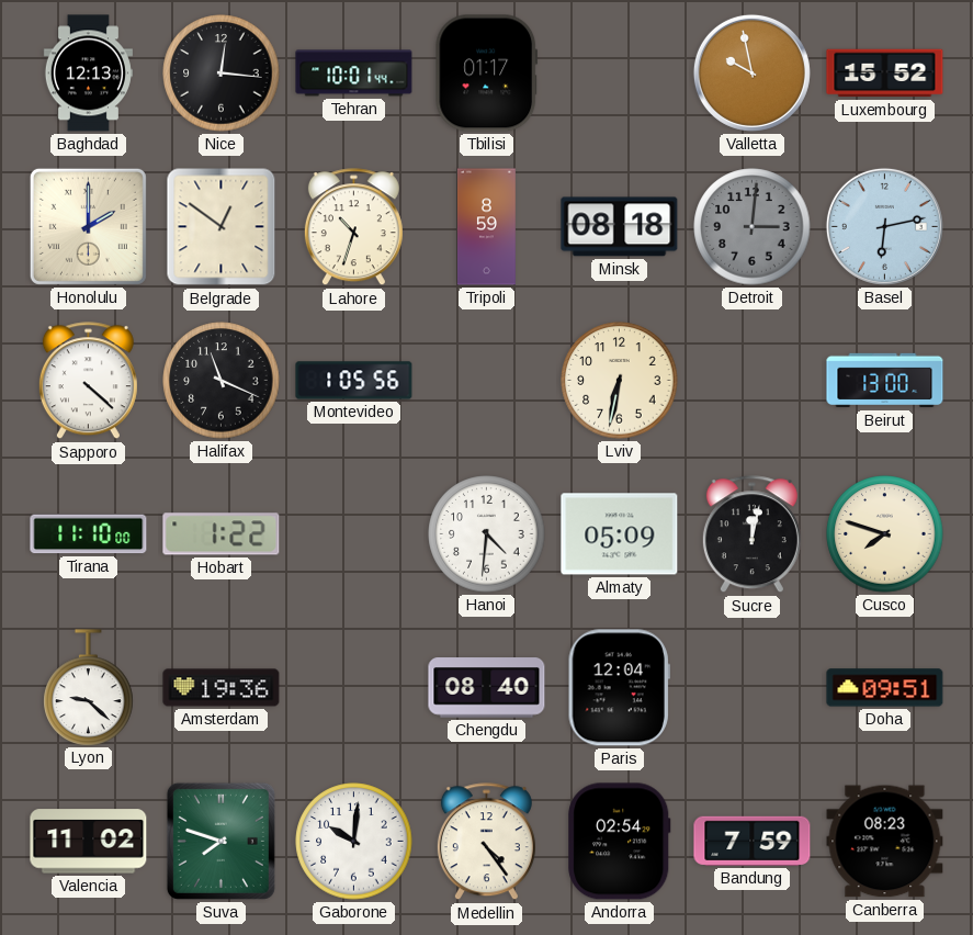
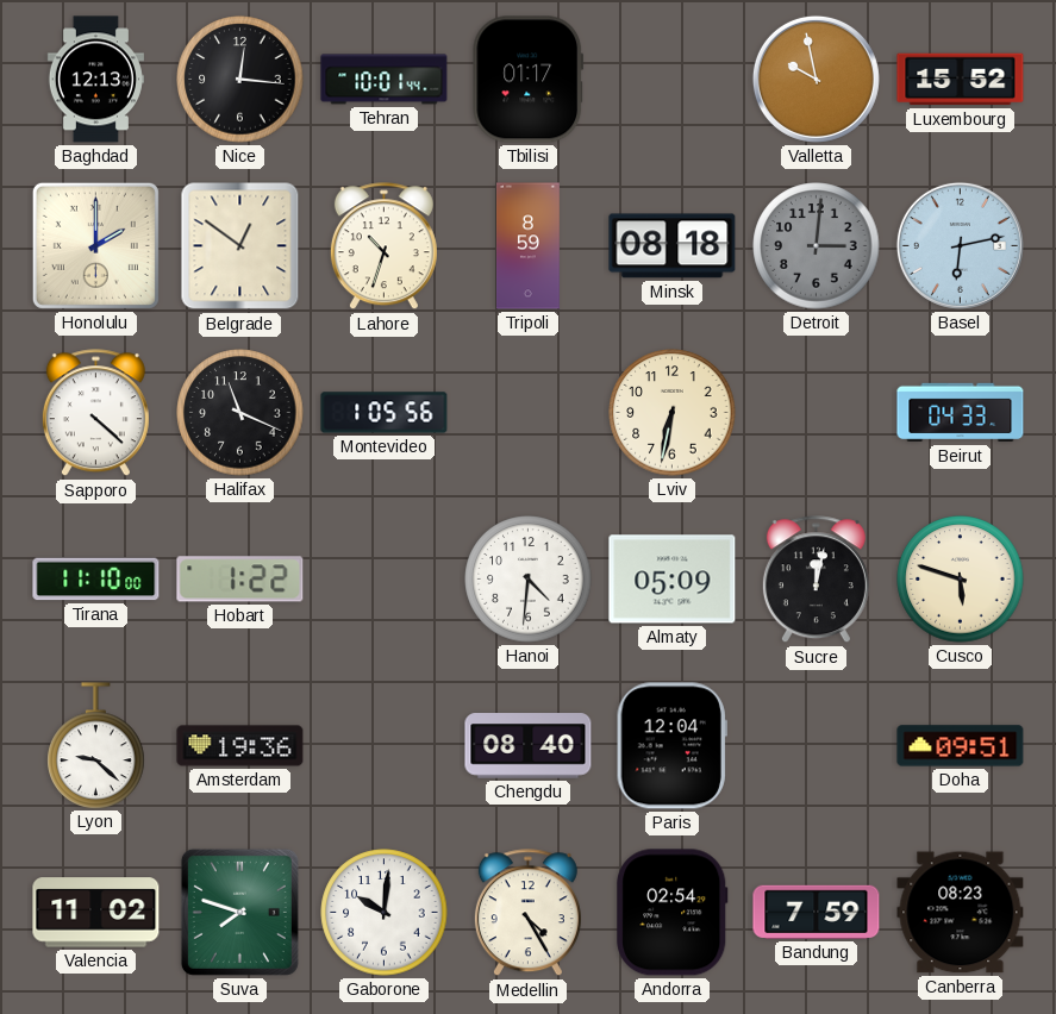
Beirut: 13:00 -> 04:33
Cusco: 7:48 -> 5:48
Medellin: 4:24 -> 4:25
